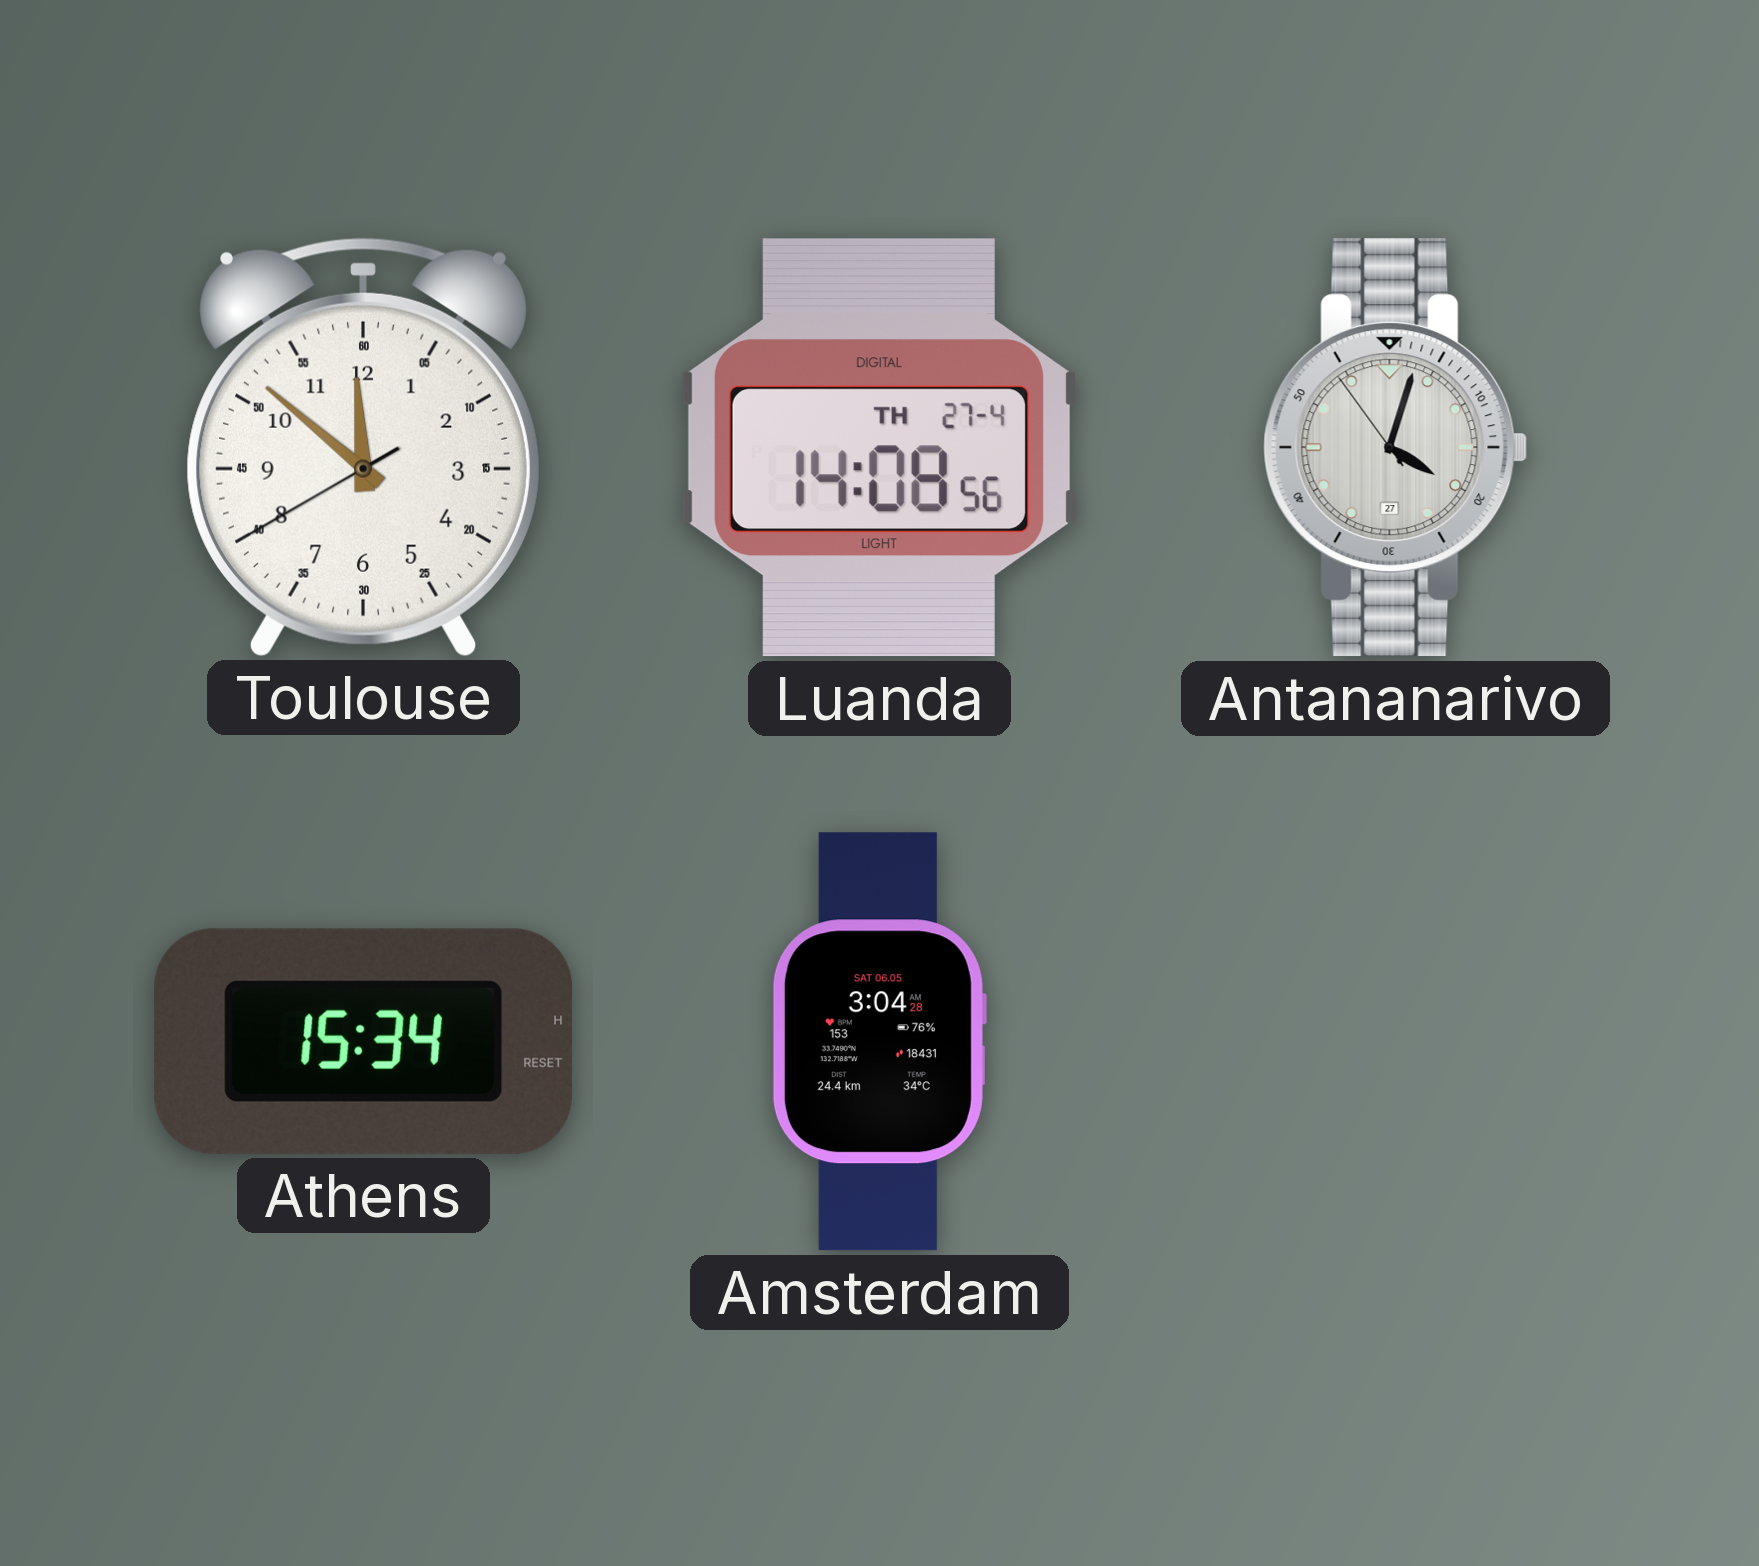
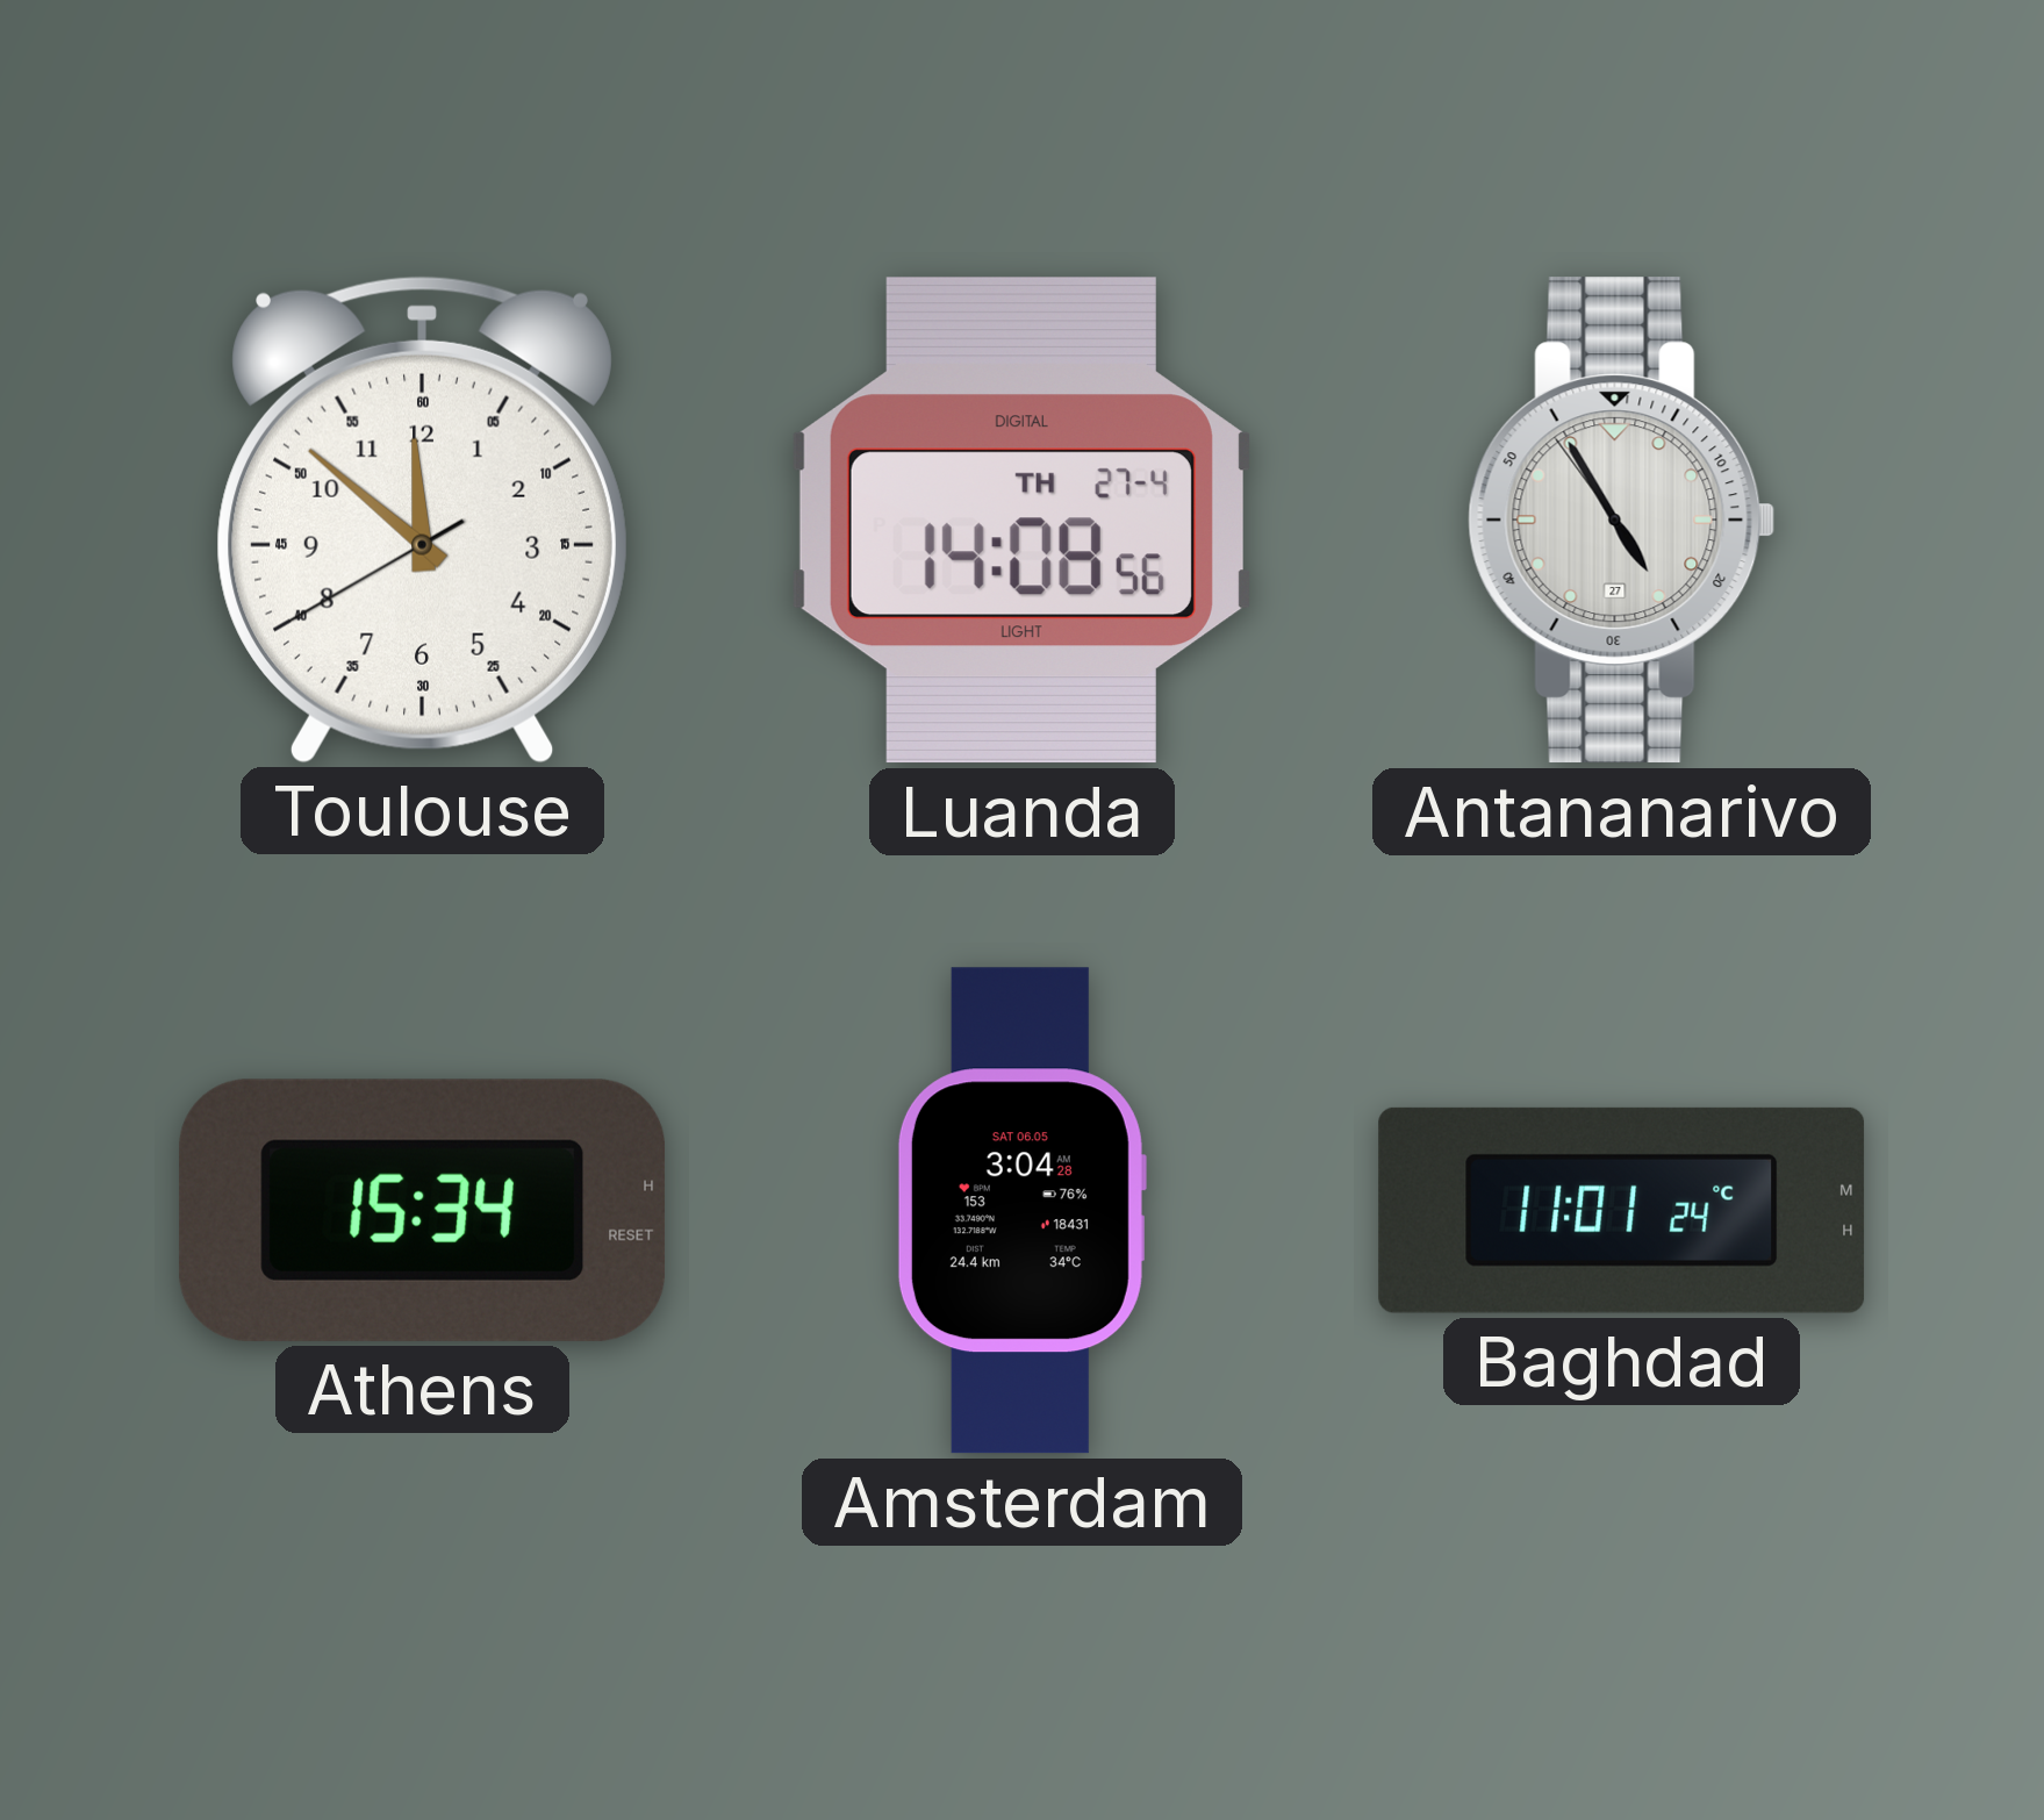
Antananarivo: 4:02 -> 4:54
Baghdad: none -> 11:01
